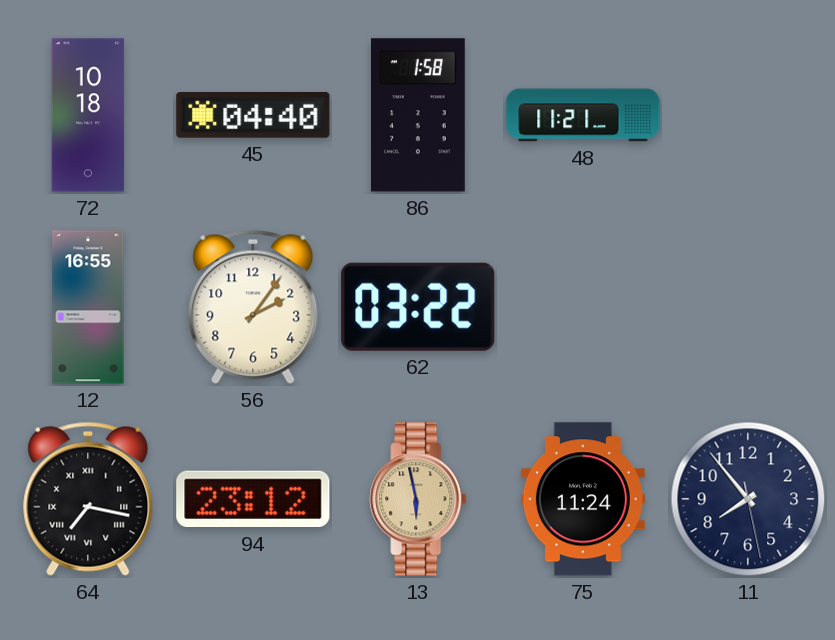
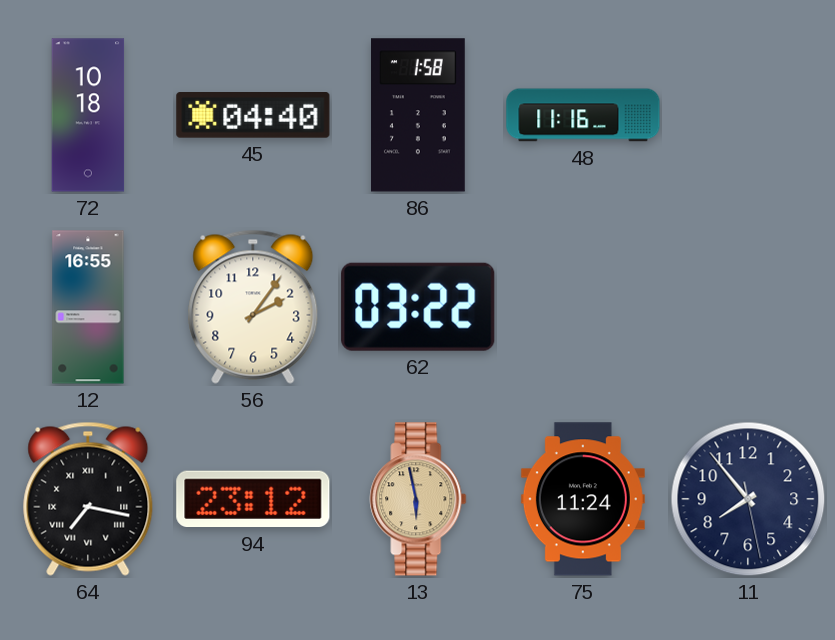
48: 11:21 -> 11:16
